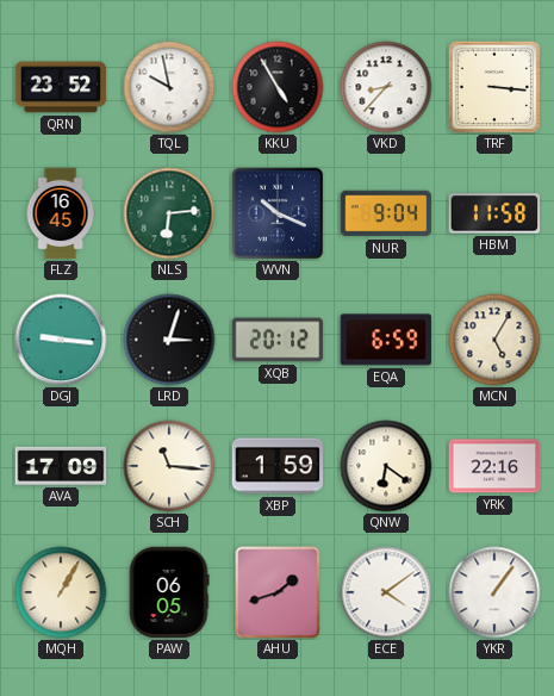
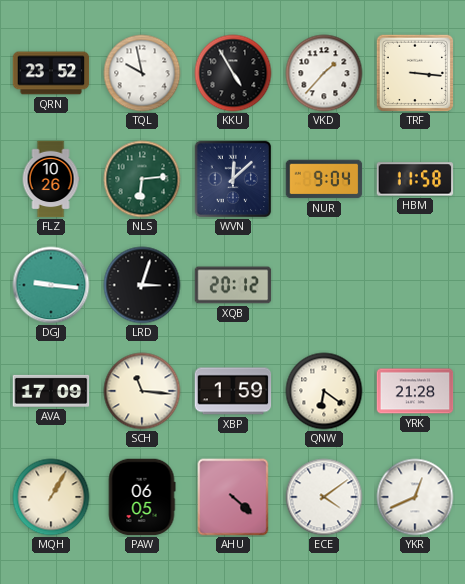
VKD: 8:37 -> 1:37
FLZ: 16:45 -> 10:26
WVN: 10:19 -> 12:08
EQA: 6:59 -> none
MCN: 5:05 -> none
YRK: 22:16 -> 21:28
AHU: 1:42 -> 4:22
YKR: 1:06 -> 12:41
